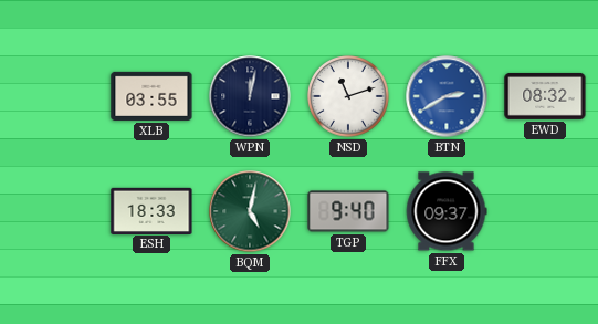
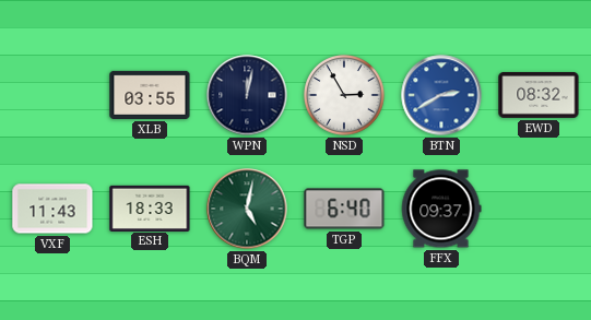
NSD: 11:12 -> 2:55
VXF: none -> 11:43
TGP: 9:40 -> 6:40
